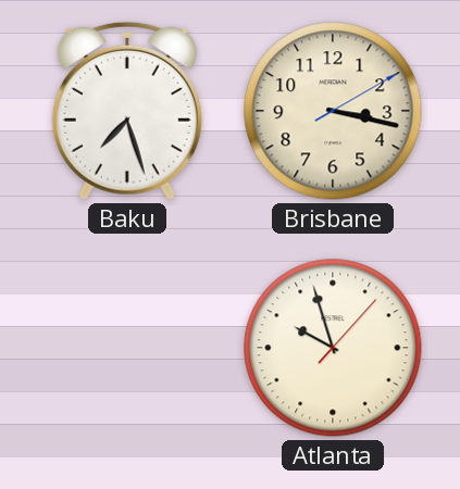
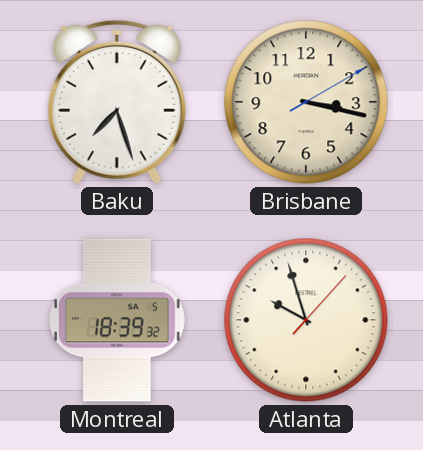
Montreal: none -> 18:39
